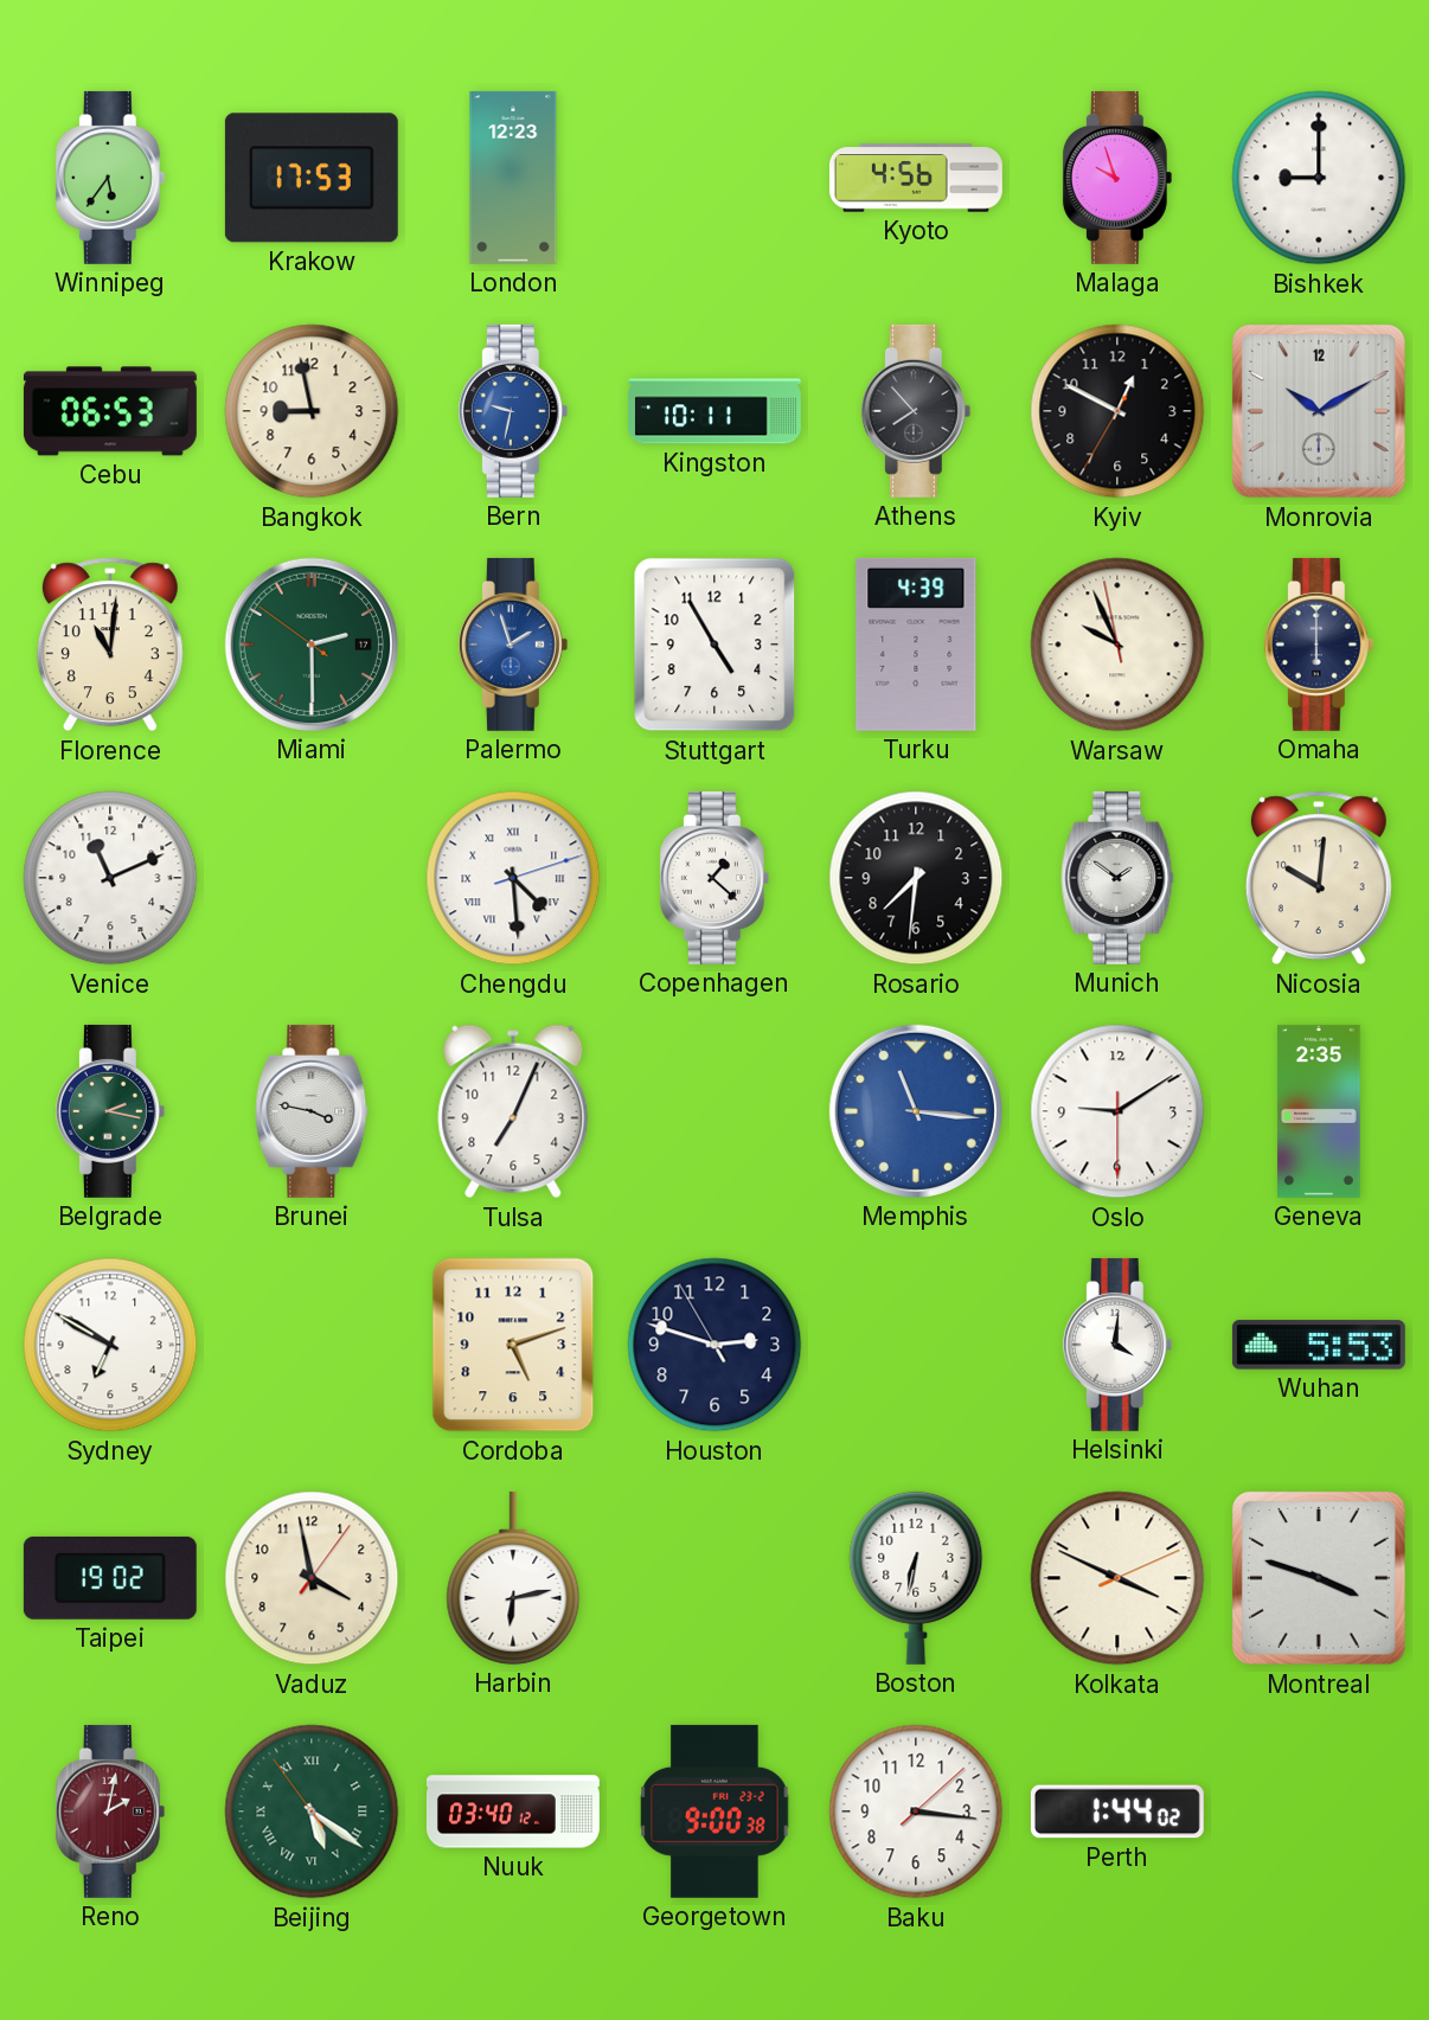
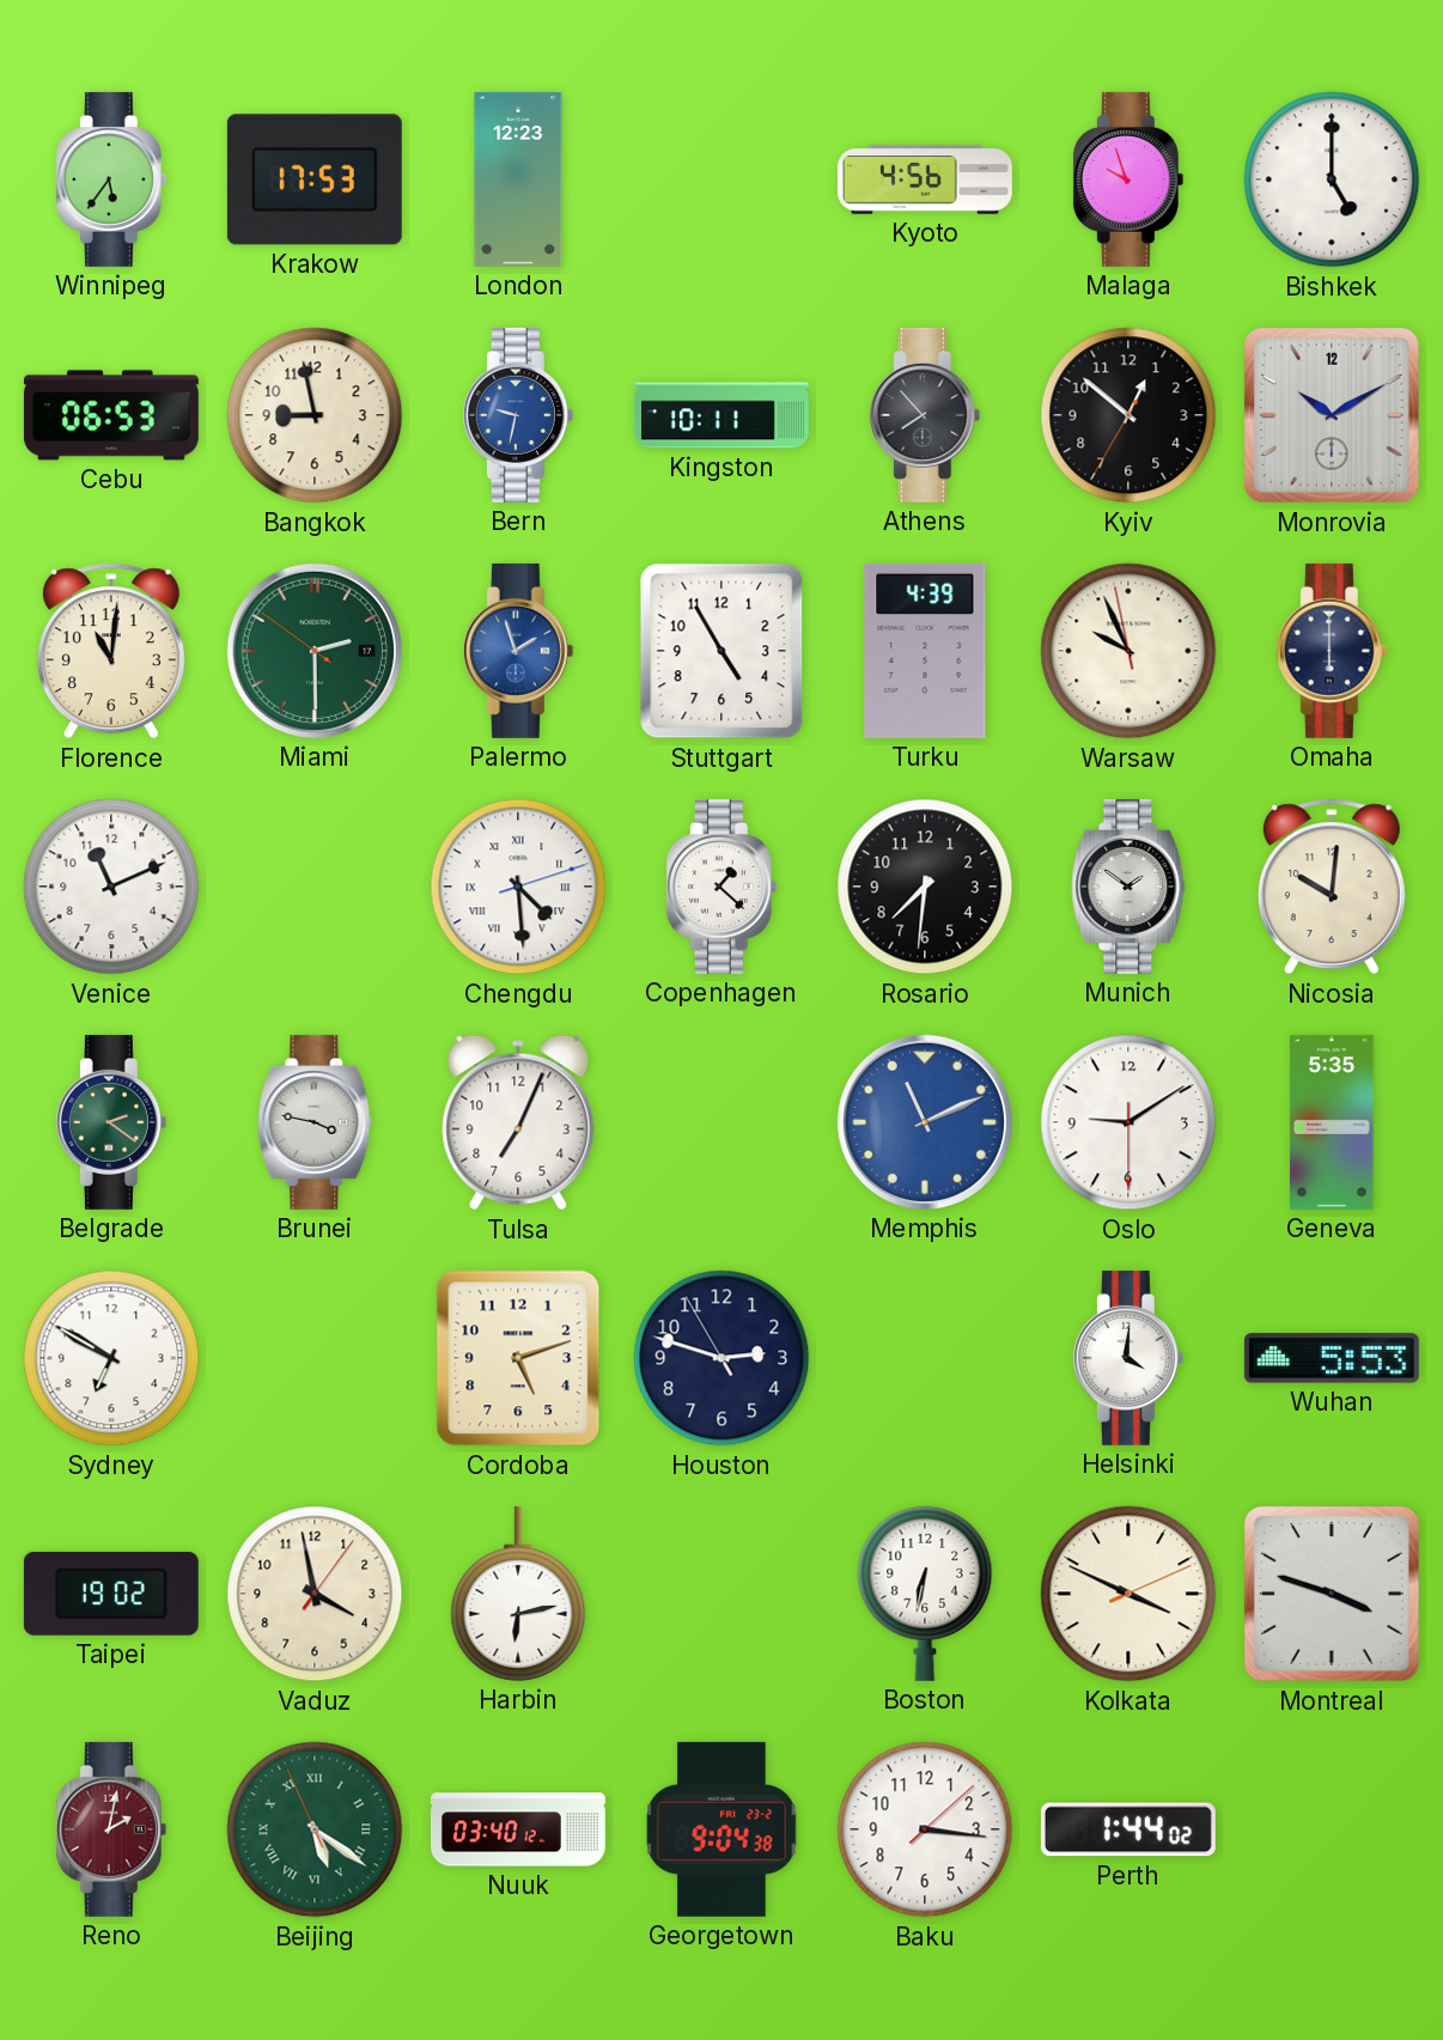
Bishkek: 9:00 -> 5:00
Kyiv: 12:49 -> 12:51
Belgrade: 2:17 -> 2:21
Memphis: 11:16 -> 11:11
Geneva: 2:35 -> 5:35
Beijing: 5:20:54 -> 5:20:56
Georgetown: 9:00 -> 9:04
